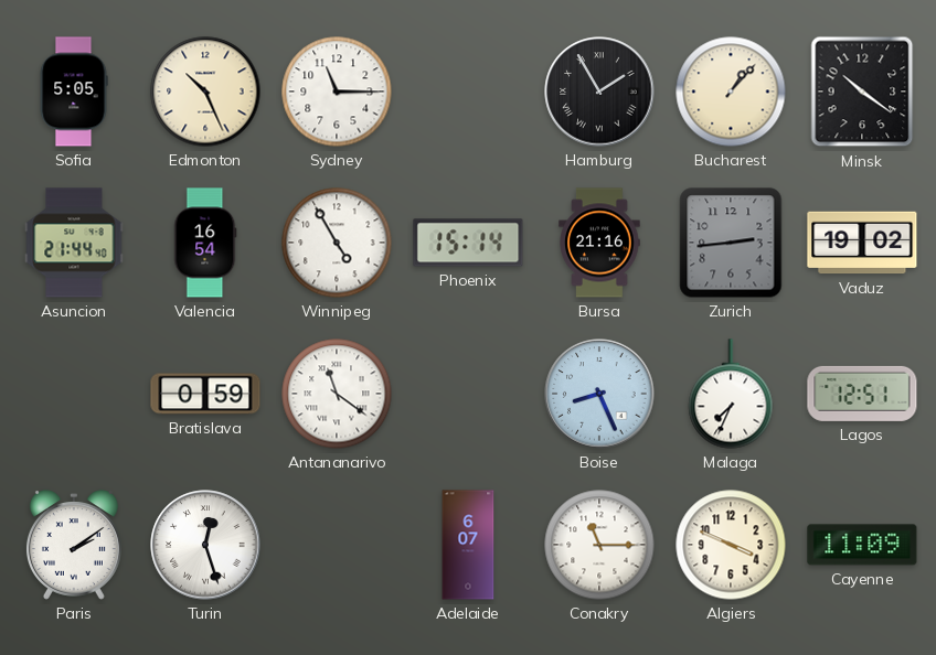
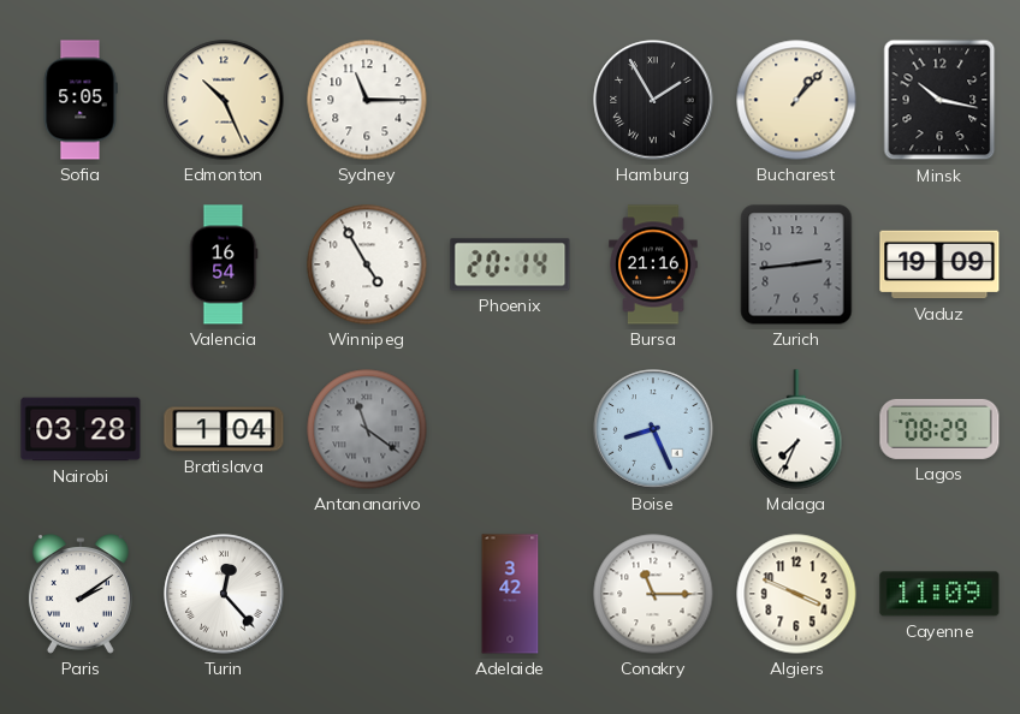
Minsk: 10:21 -> 10:17
Asuncion: 21:44 -> none
Phoenix: 15:14 -> 20:14
Vaduz: 19:02 -> 19:09
Nairobi: none -> 03:28
Bratislava: 0:59 -> 1:04
Antananarivo dial: white -> grey
Lagos: 12:51 -> 08:29
Turin: 12:27 -> 12:23
Adelaide: 6:07 -> 3:42
